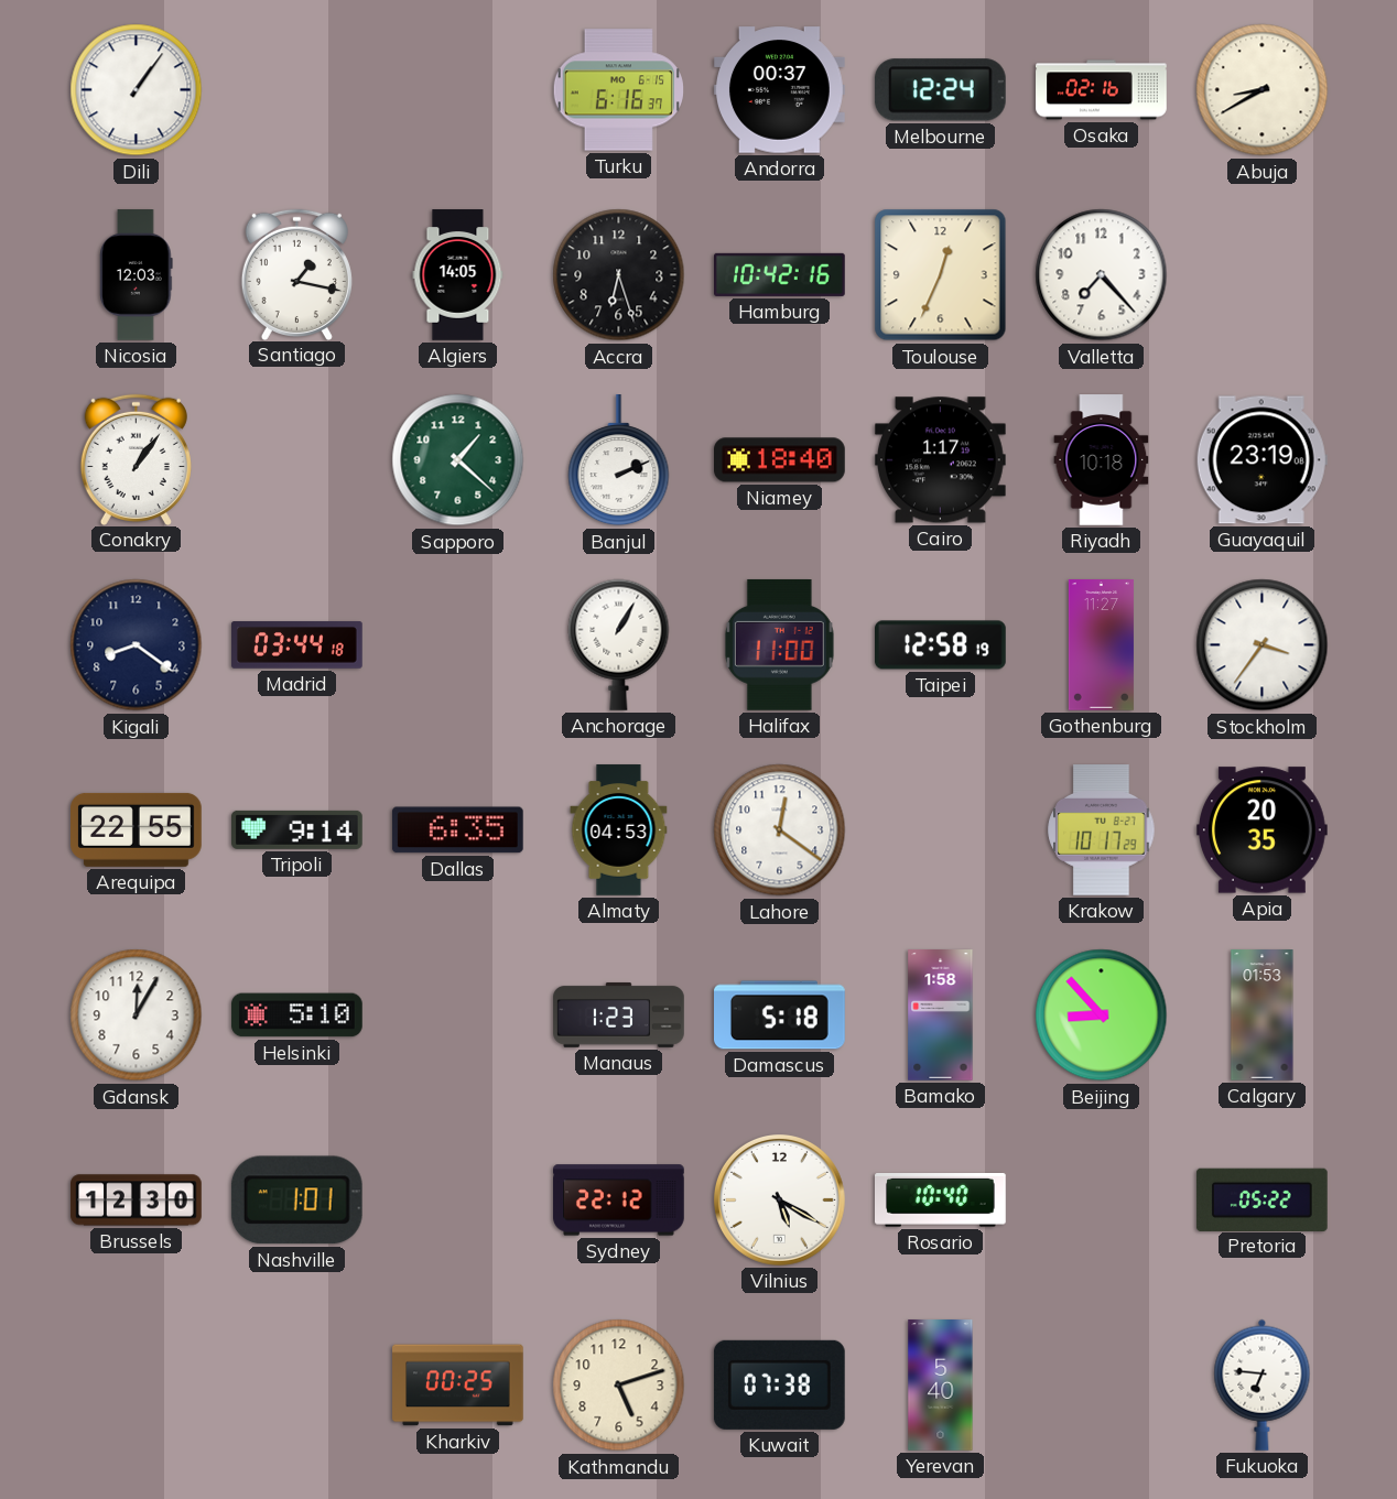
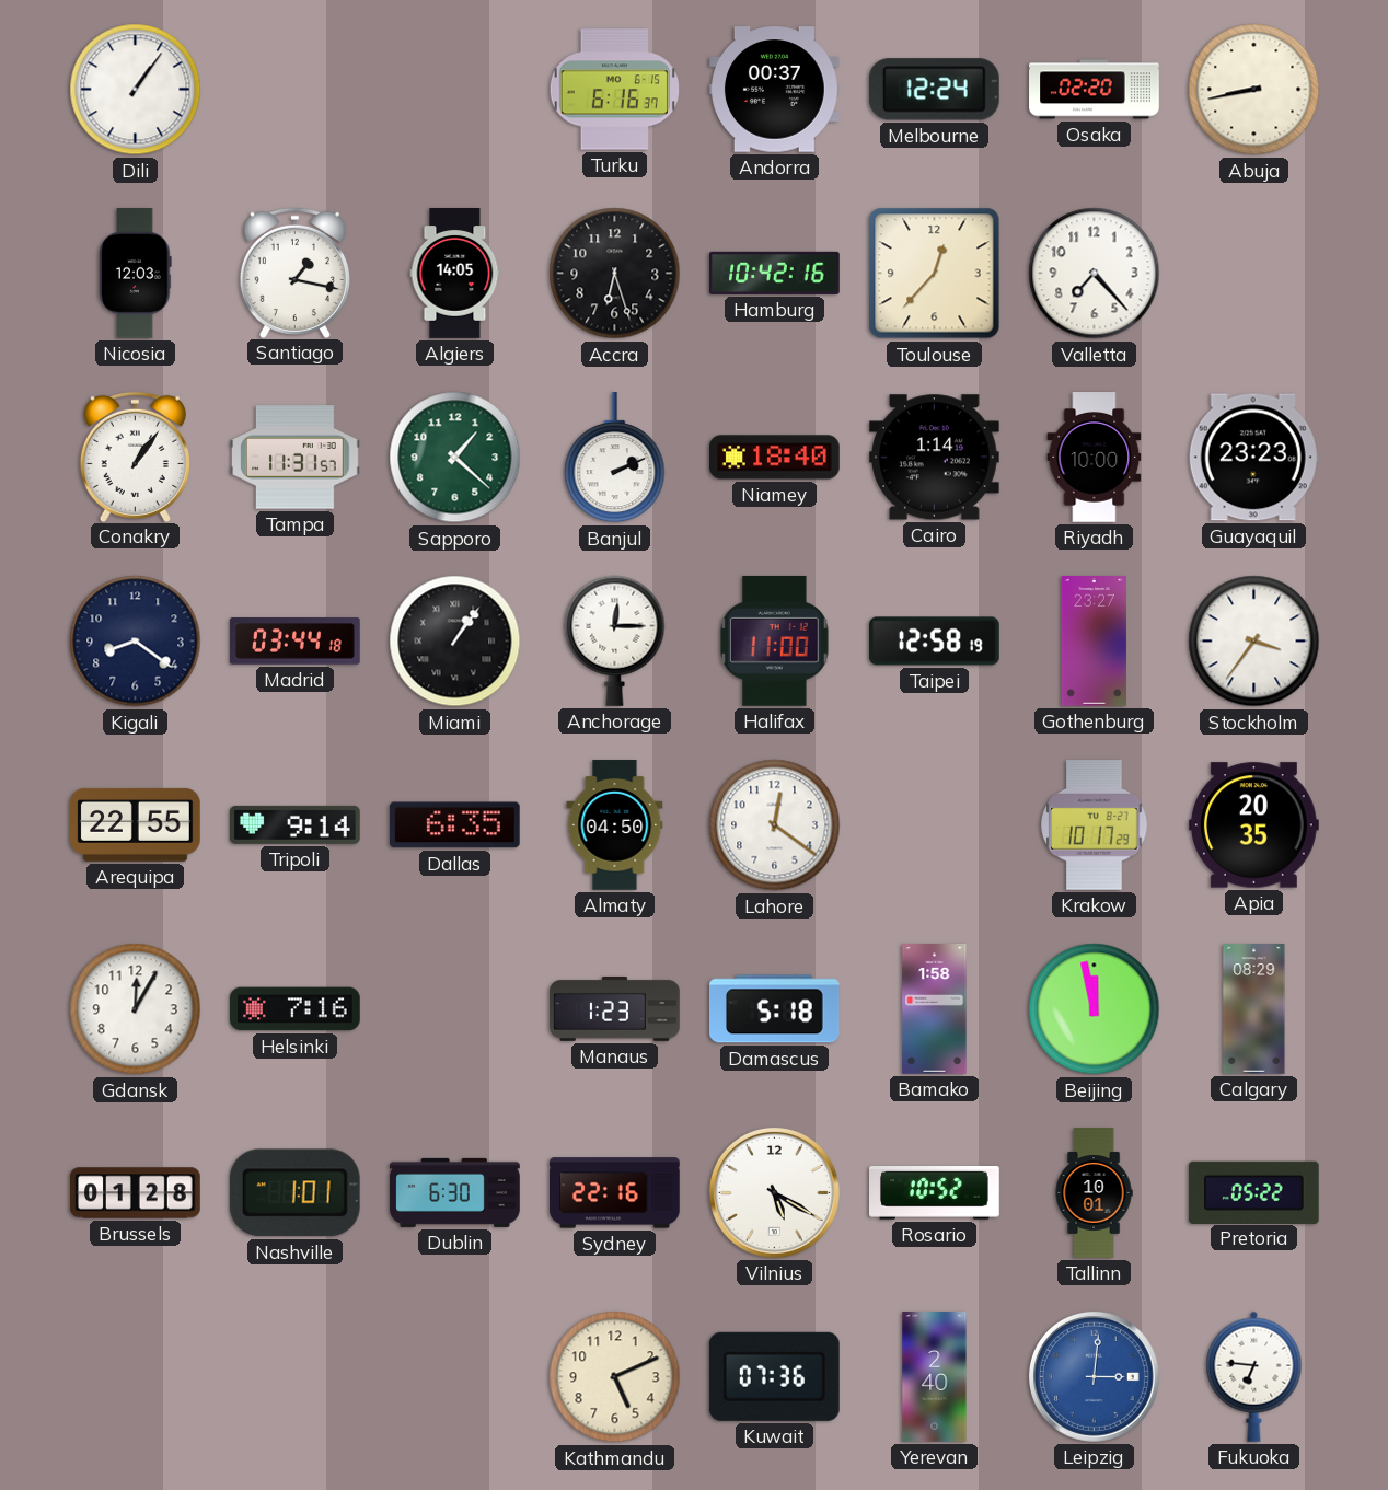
Osaka: 02:16 -> 02:20
Abuja: 8:40 -> 8:43
Toulouse: 12:34 -> 12:37
Tampa: none -> 11:31
Cairo: 1:17 -> 1:14
Riyadh: 10:18 -> 10:00
Guayaquil: 23:19 -> 23:23
Miami: none -> 1:06
Anchorage: 1:05 -> 12:15
Gothenburg: 11:27 -> 23:27
Almaty: 04:53 -> 04:50
Helsinki: 5:10 -> 7:16
Beijing: 8:53 -> 11:58
Calgary: 01:53 -> 08:29
Brussels: 12:30 -> 01:28
Dublin: none -> 6:30
Sydney: 22:12 -> 22:16
Rosario: 10:40 -> 10:52
Tallinn: none -> 10:01
Kharkiv: 00:25 -> none
Kathmandu: 5:12 -> 5:11
Kuwait: 07:38 -> 07:36
Yerevan: 5:40 -> 2:40
Leipzig: none -> 3:01
